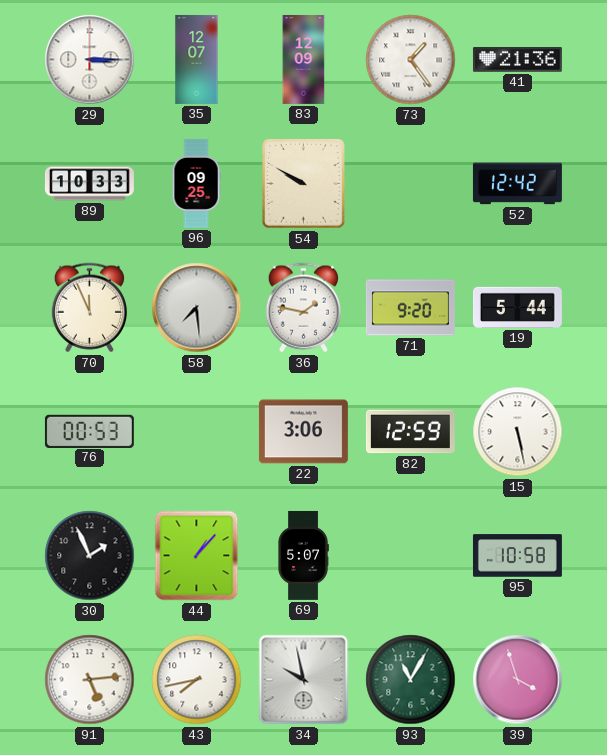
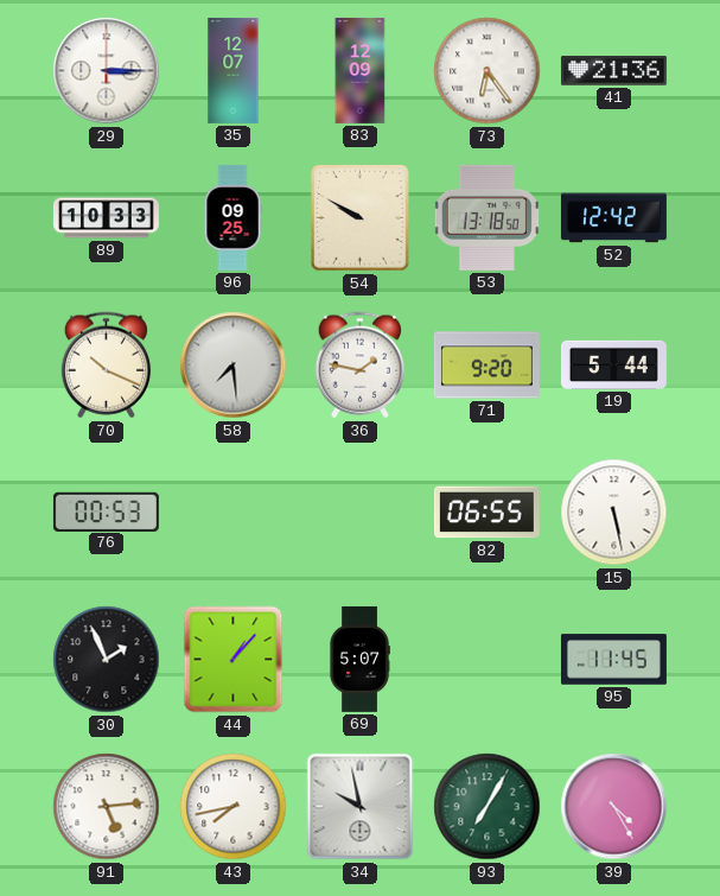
73: 1:24 -> 6:24
53: none -> 13:18
70: 11:56 -> 10:19
22: 3:06 -> none
82: 12:59 -> 06:55
95: 10:58 -> 11:45
93: 11:05 -> 7:05
39: 3:57 -> 4:25
